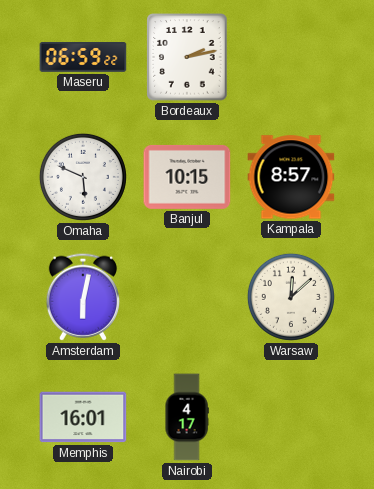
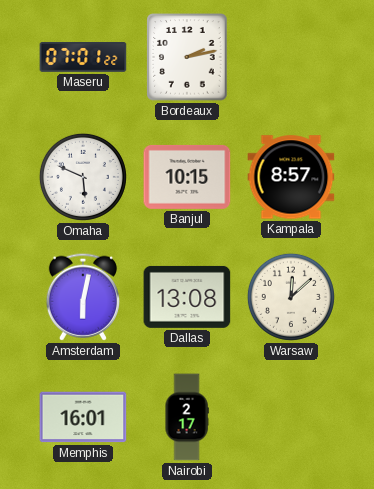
Maseru: 06:59 -> 07:01
Dallas: none -> 13:08
Nairobi: 4:17 -> 2:17
